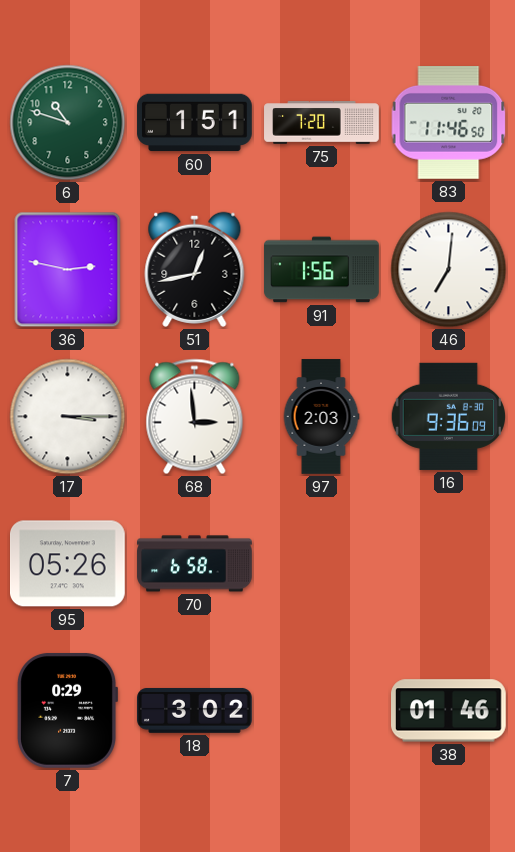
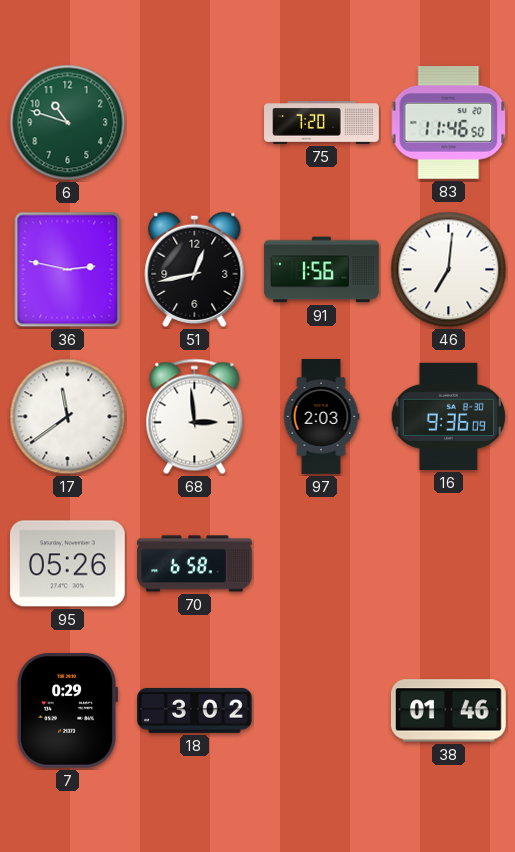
60: 1:51 -> none
17: 3:15 -> 11:39
